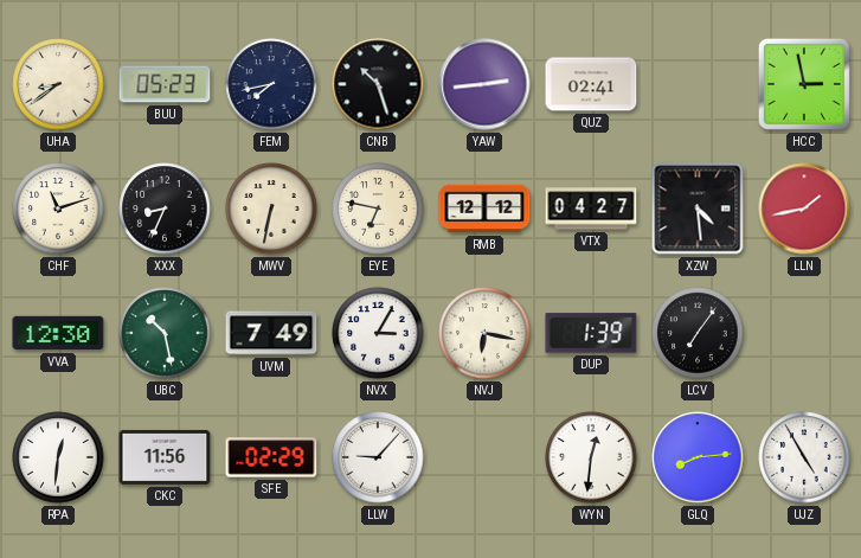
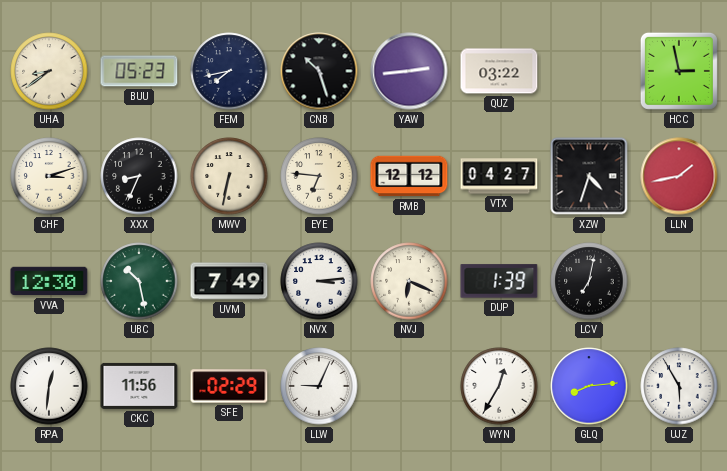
QUZ: 02:41 -> 03:22
CHF: 11:12 -> 3:12
EYE: 6:47 -> 6:46
XZW: 4:29 -> 4:33
NVX: 3:05 -> 3:14
NVJ: 6:17 -> 6:19
LCV: 7:06 -> 7:02
LLW: 9:07 -> 9:04
WYN: 12:31 -> 12:35
UJZ: 4:55 -> 5:55
